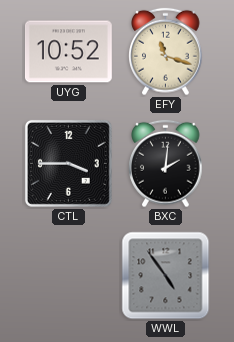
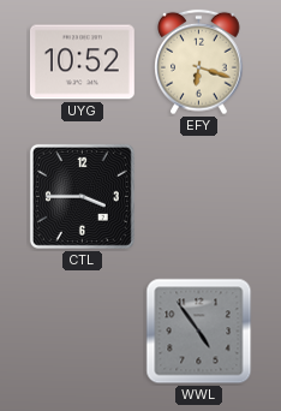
EFY: 11:18 -> 6:18
BXC: 2:01 -> none
